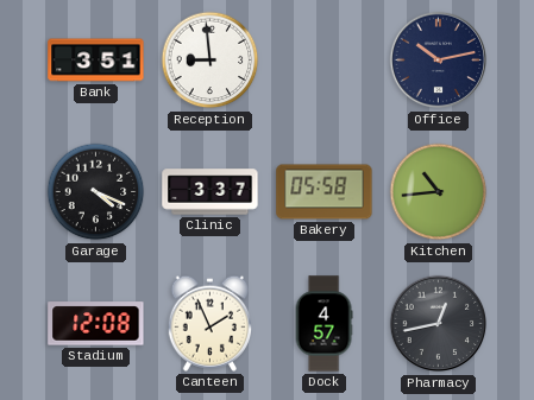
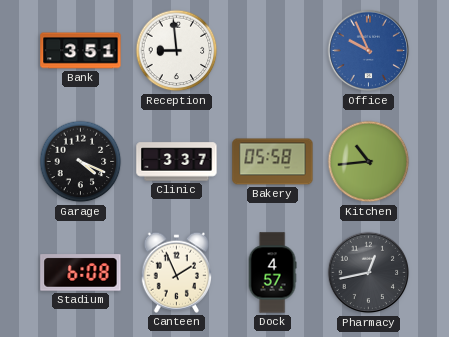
Office: 10:13 -> 9:56
Office dial: navy -> blue
Stadium: 12:08 -> 6:08
